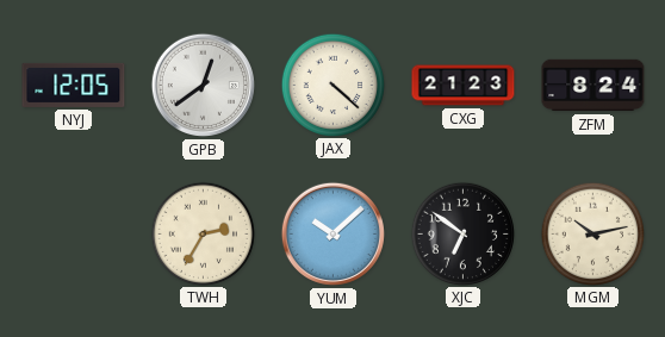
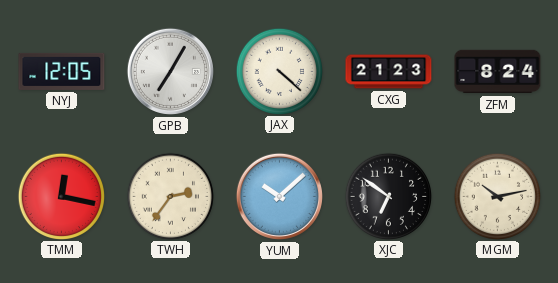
GPB: 12:39 -> 7:05
TMM: none -> 12:17
TWH: 2:35 -> 2:36
